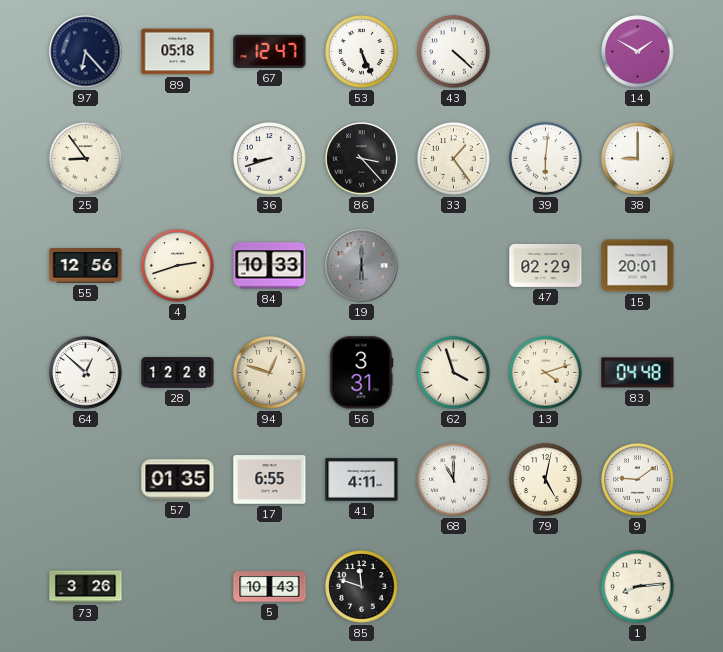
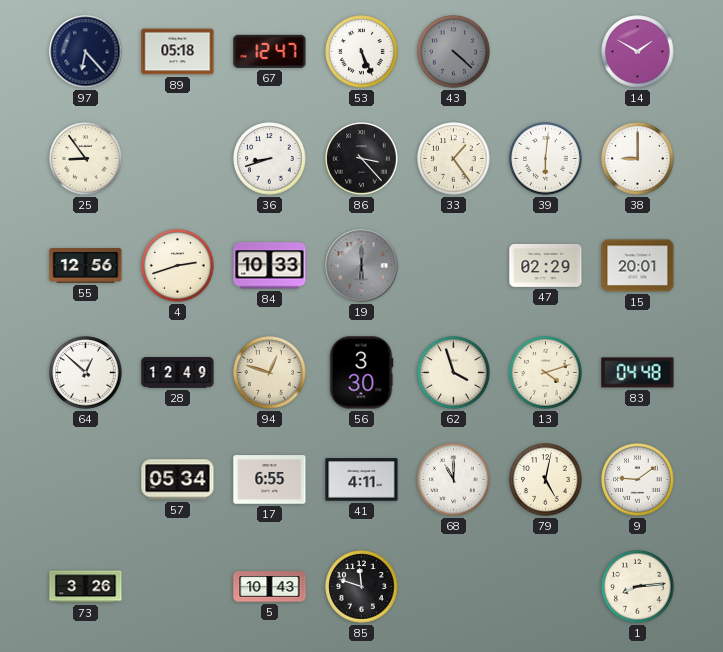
43 dial: white -> grey
28: 12:28 -> 12:49
56: 3:31 -> 3:30
57: 01:35 -> 05:34
